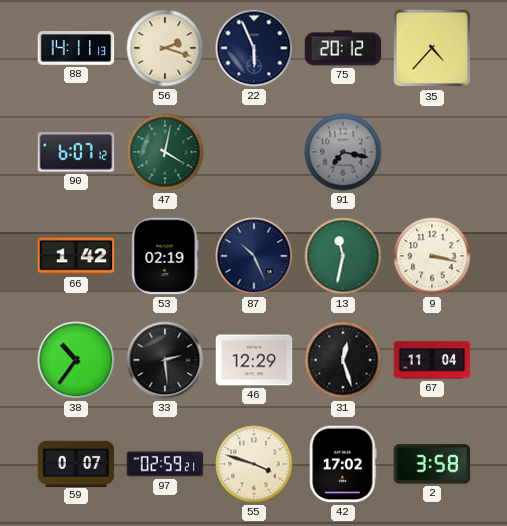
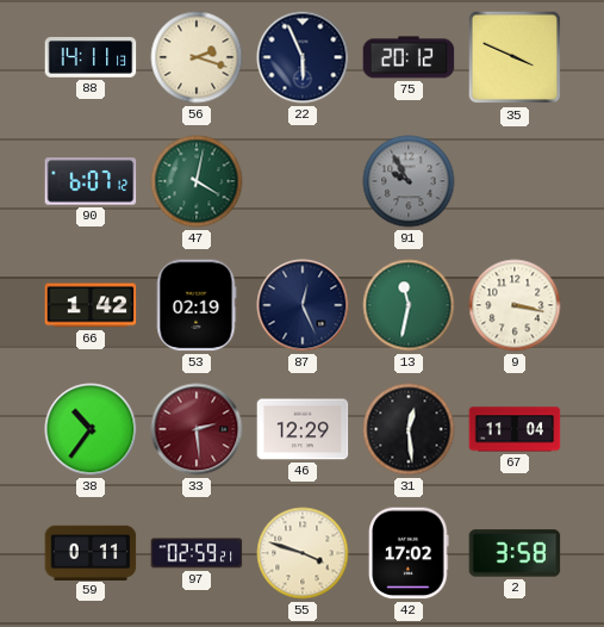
35: 4:37 -> 3:49
91: 7:17 -> 9:55
87: 10:26 -> 12:26
33 dial: black -> burgundy
31: 12:27 -> 12:29
59: 0:07 -> 0:11
